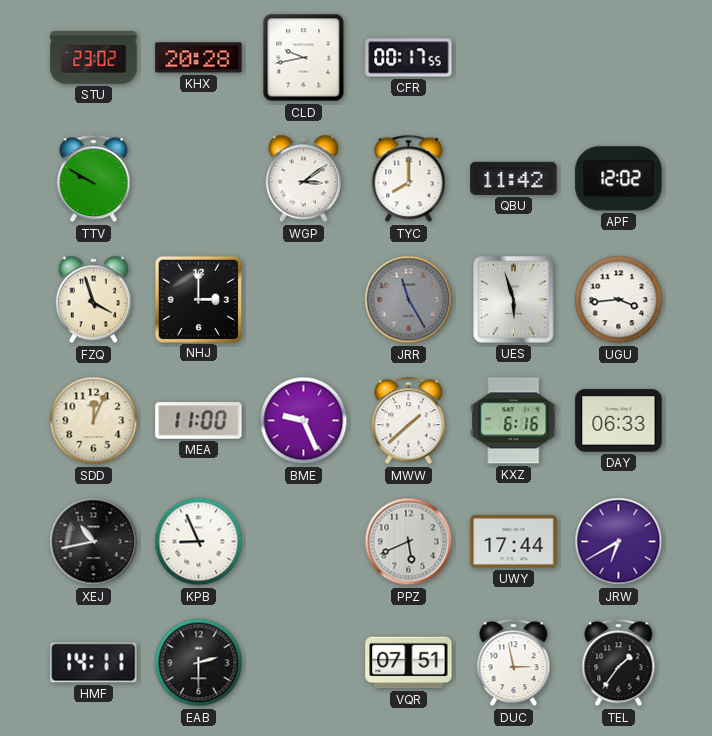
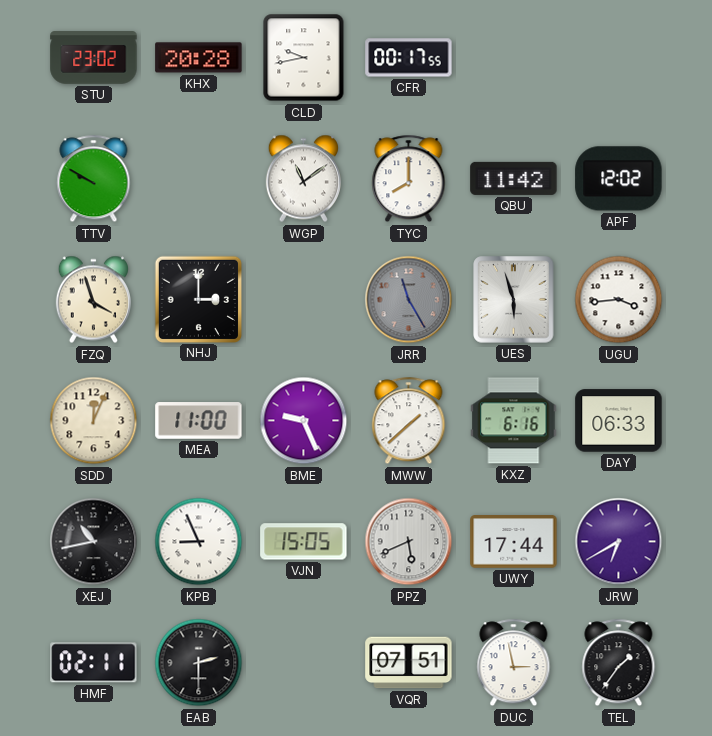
WGP: 3:09 -> 11:09
VJN: none -> 15:05
HMF: 14:11 -> 02:11
